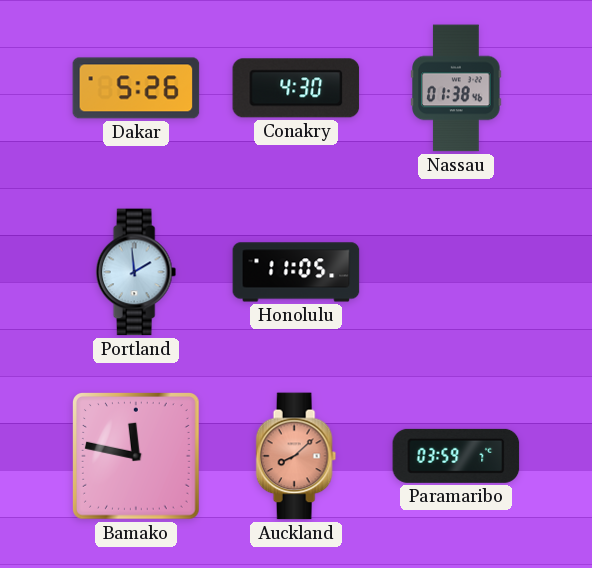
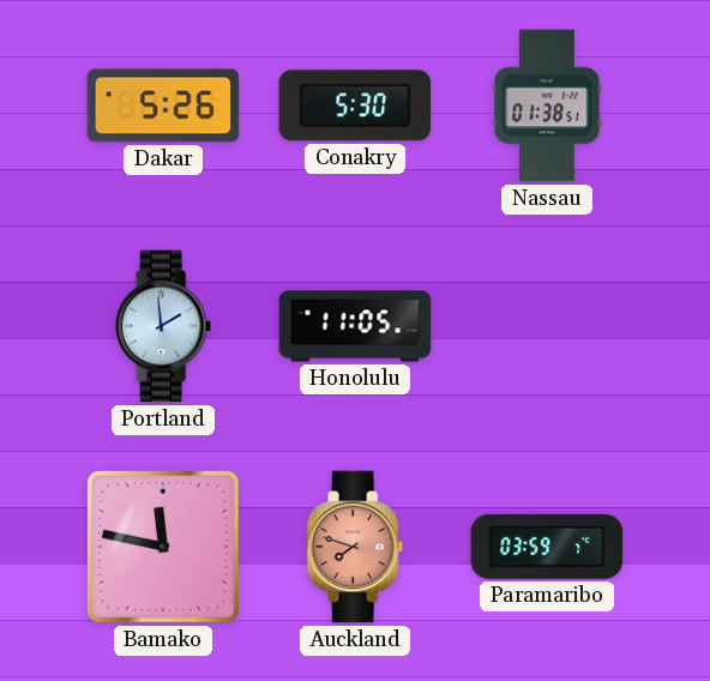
Conakry: 4:30 -> 5:30
Nassau: 01:38:46 -> 01:38:51
Auckland: 8:08 -> 7:48
